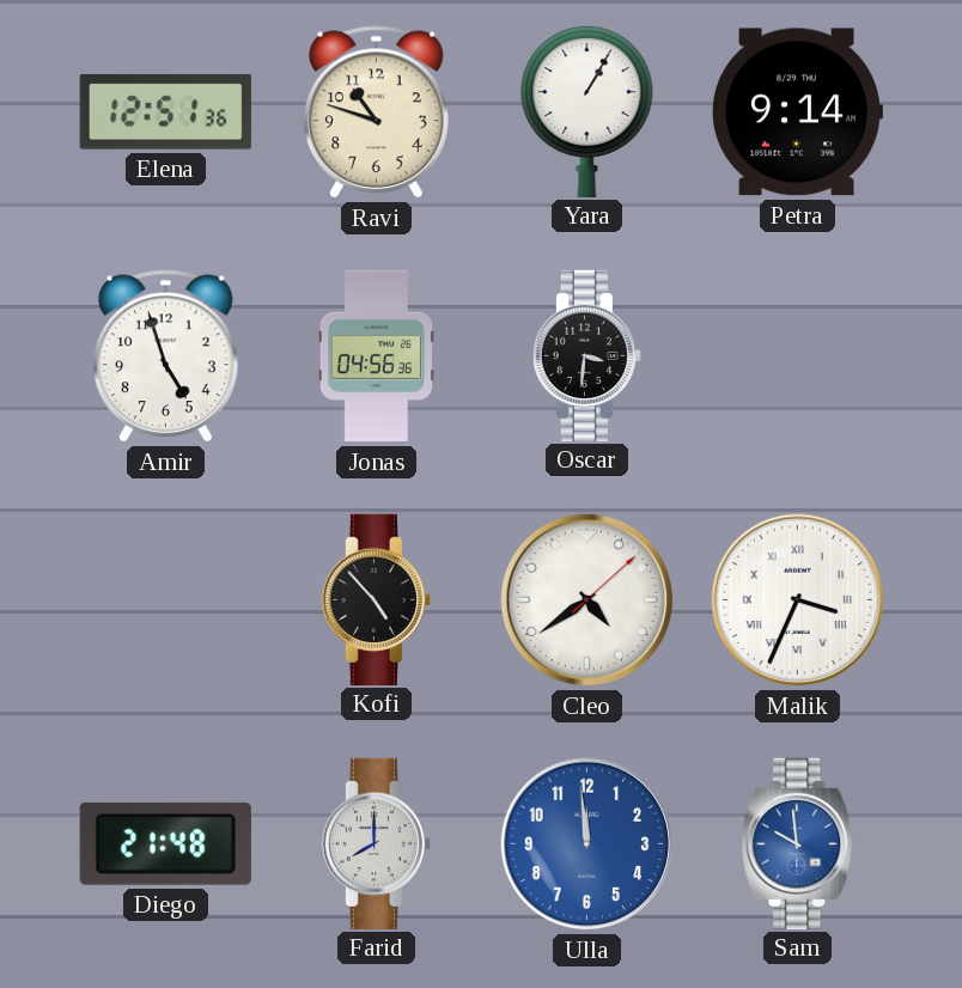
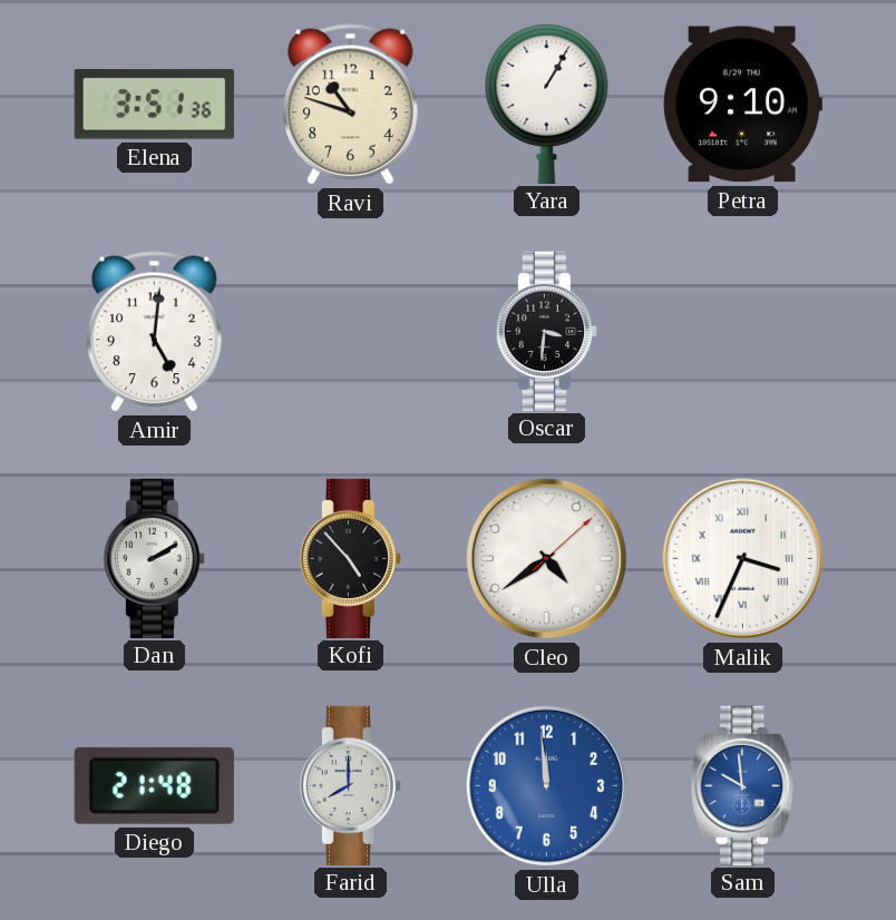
Elena: 12:51 -> 3:51
Petra: 9:14 -> 9:10
Amir: 4:57 -> 5:01
Jonas: 04:56 -> none
Dan: none -> 2:10
